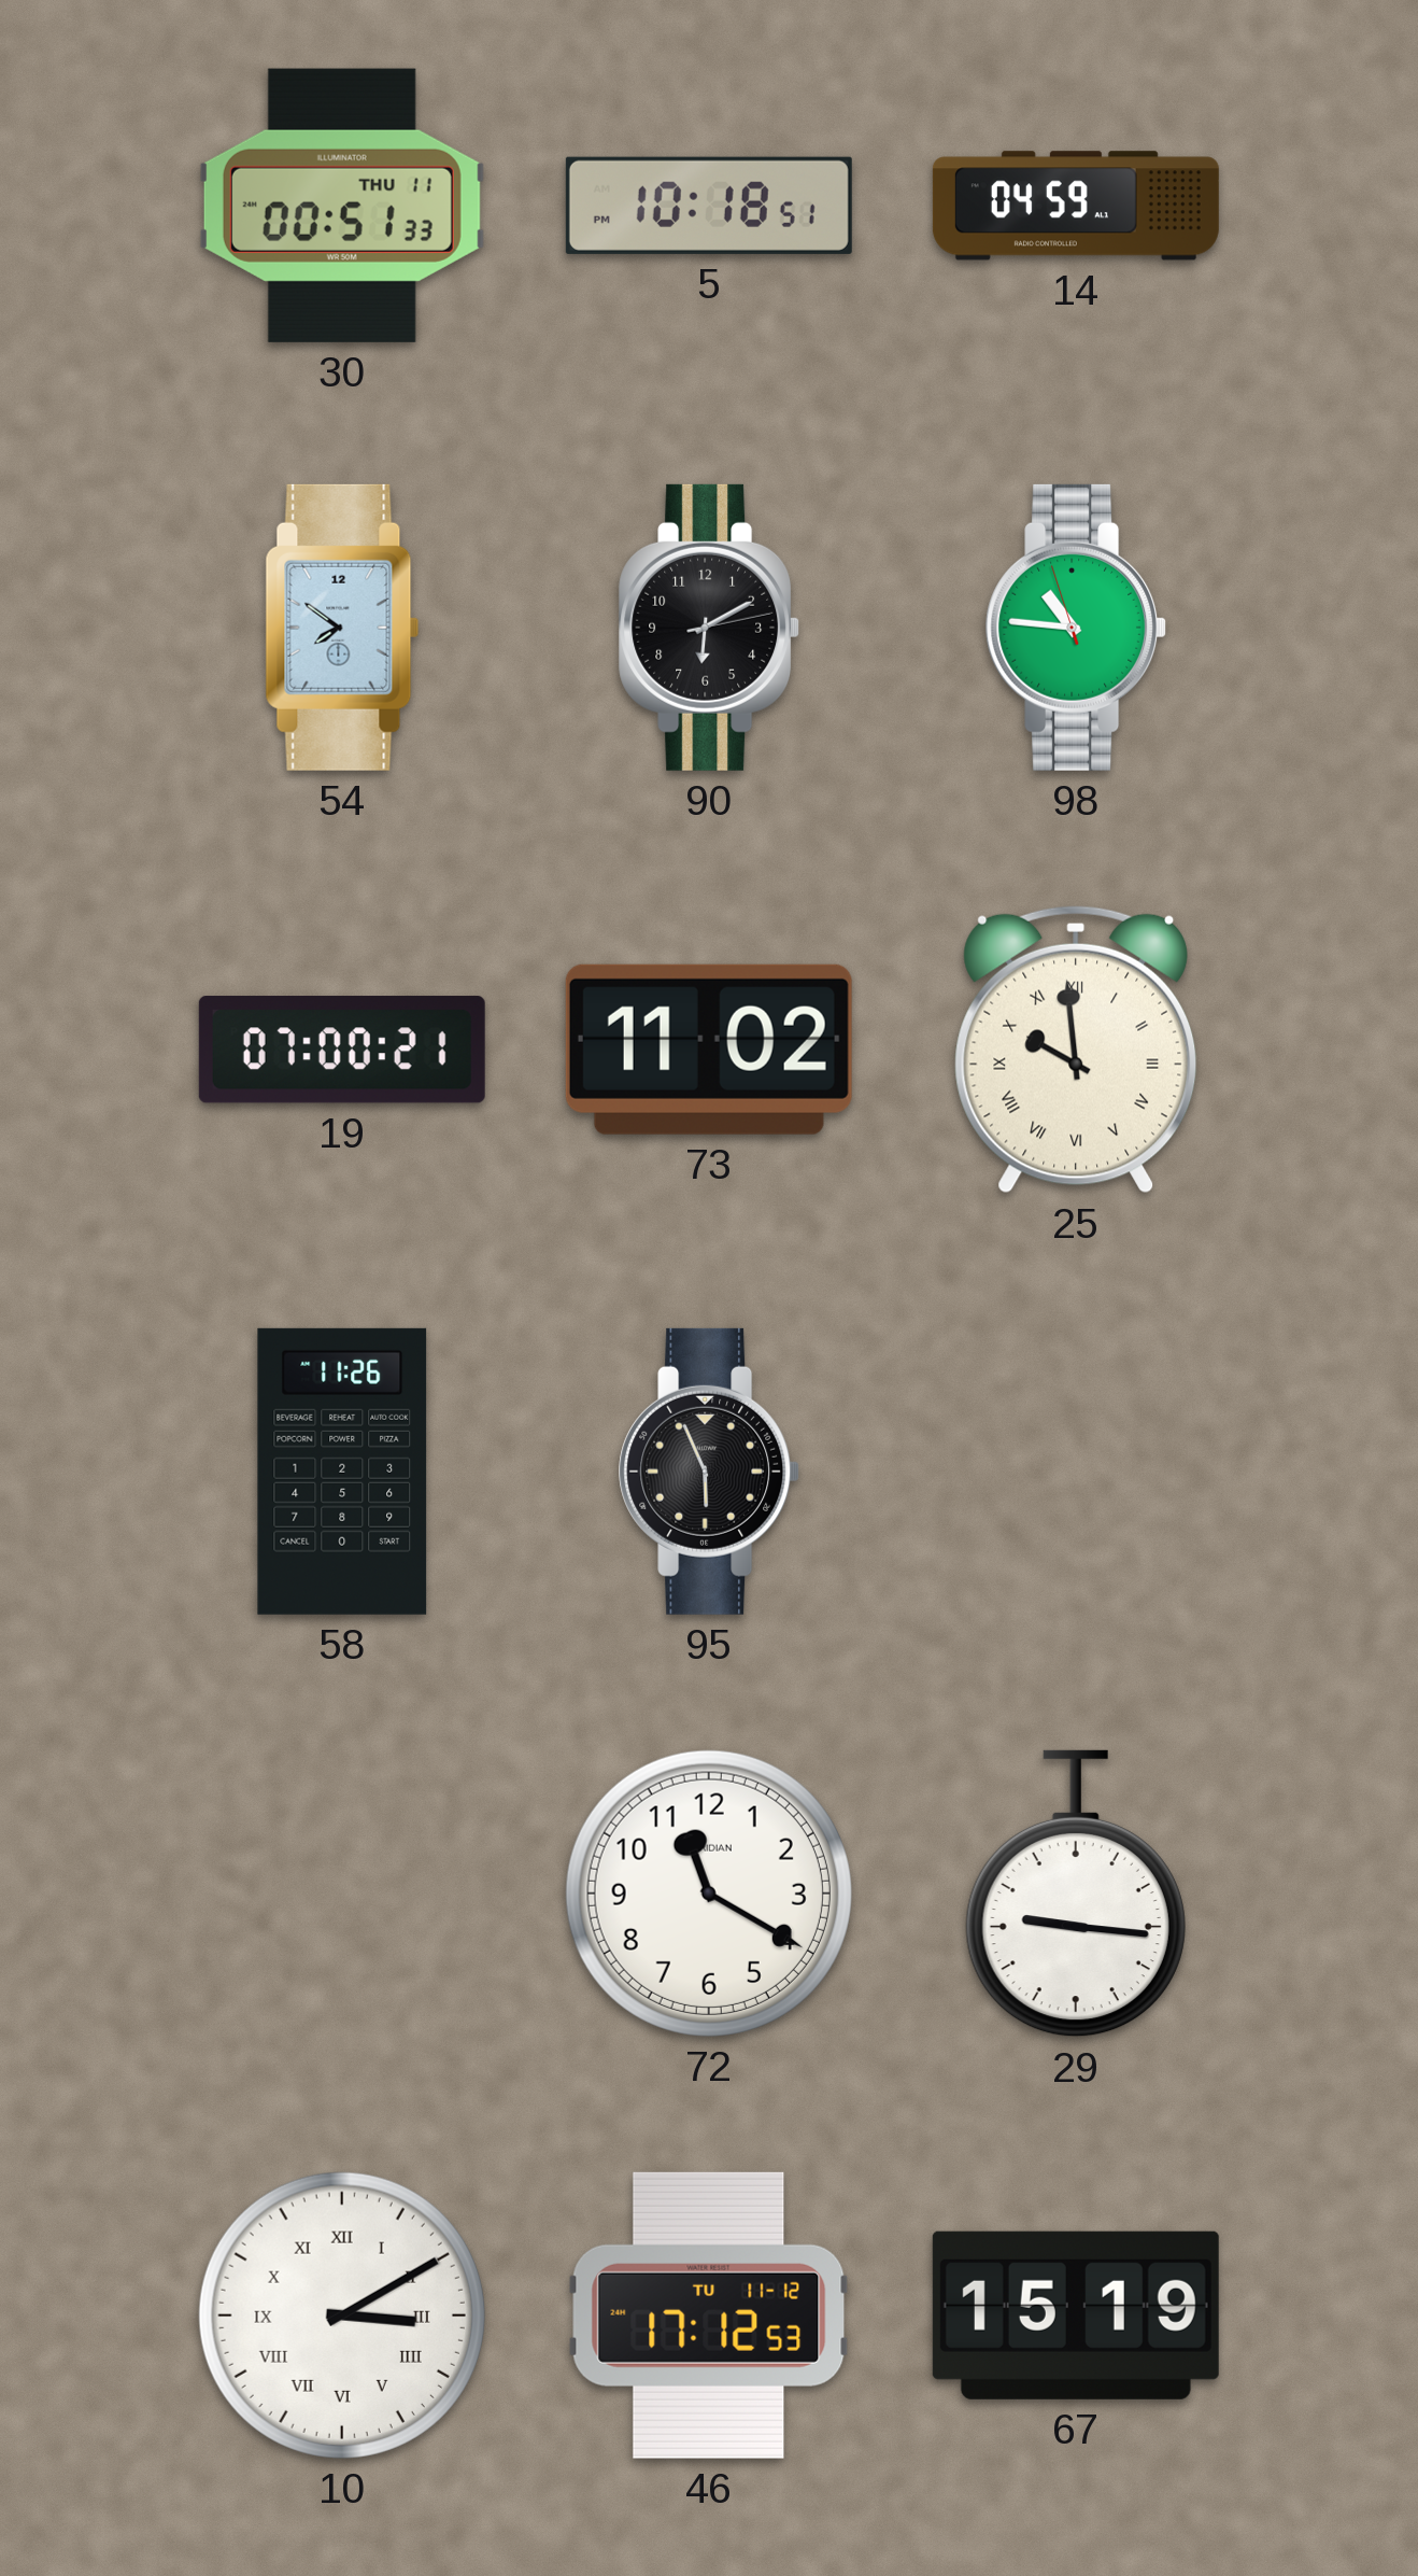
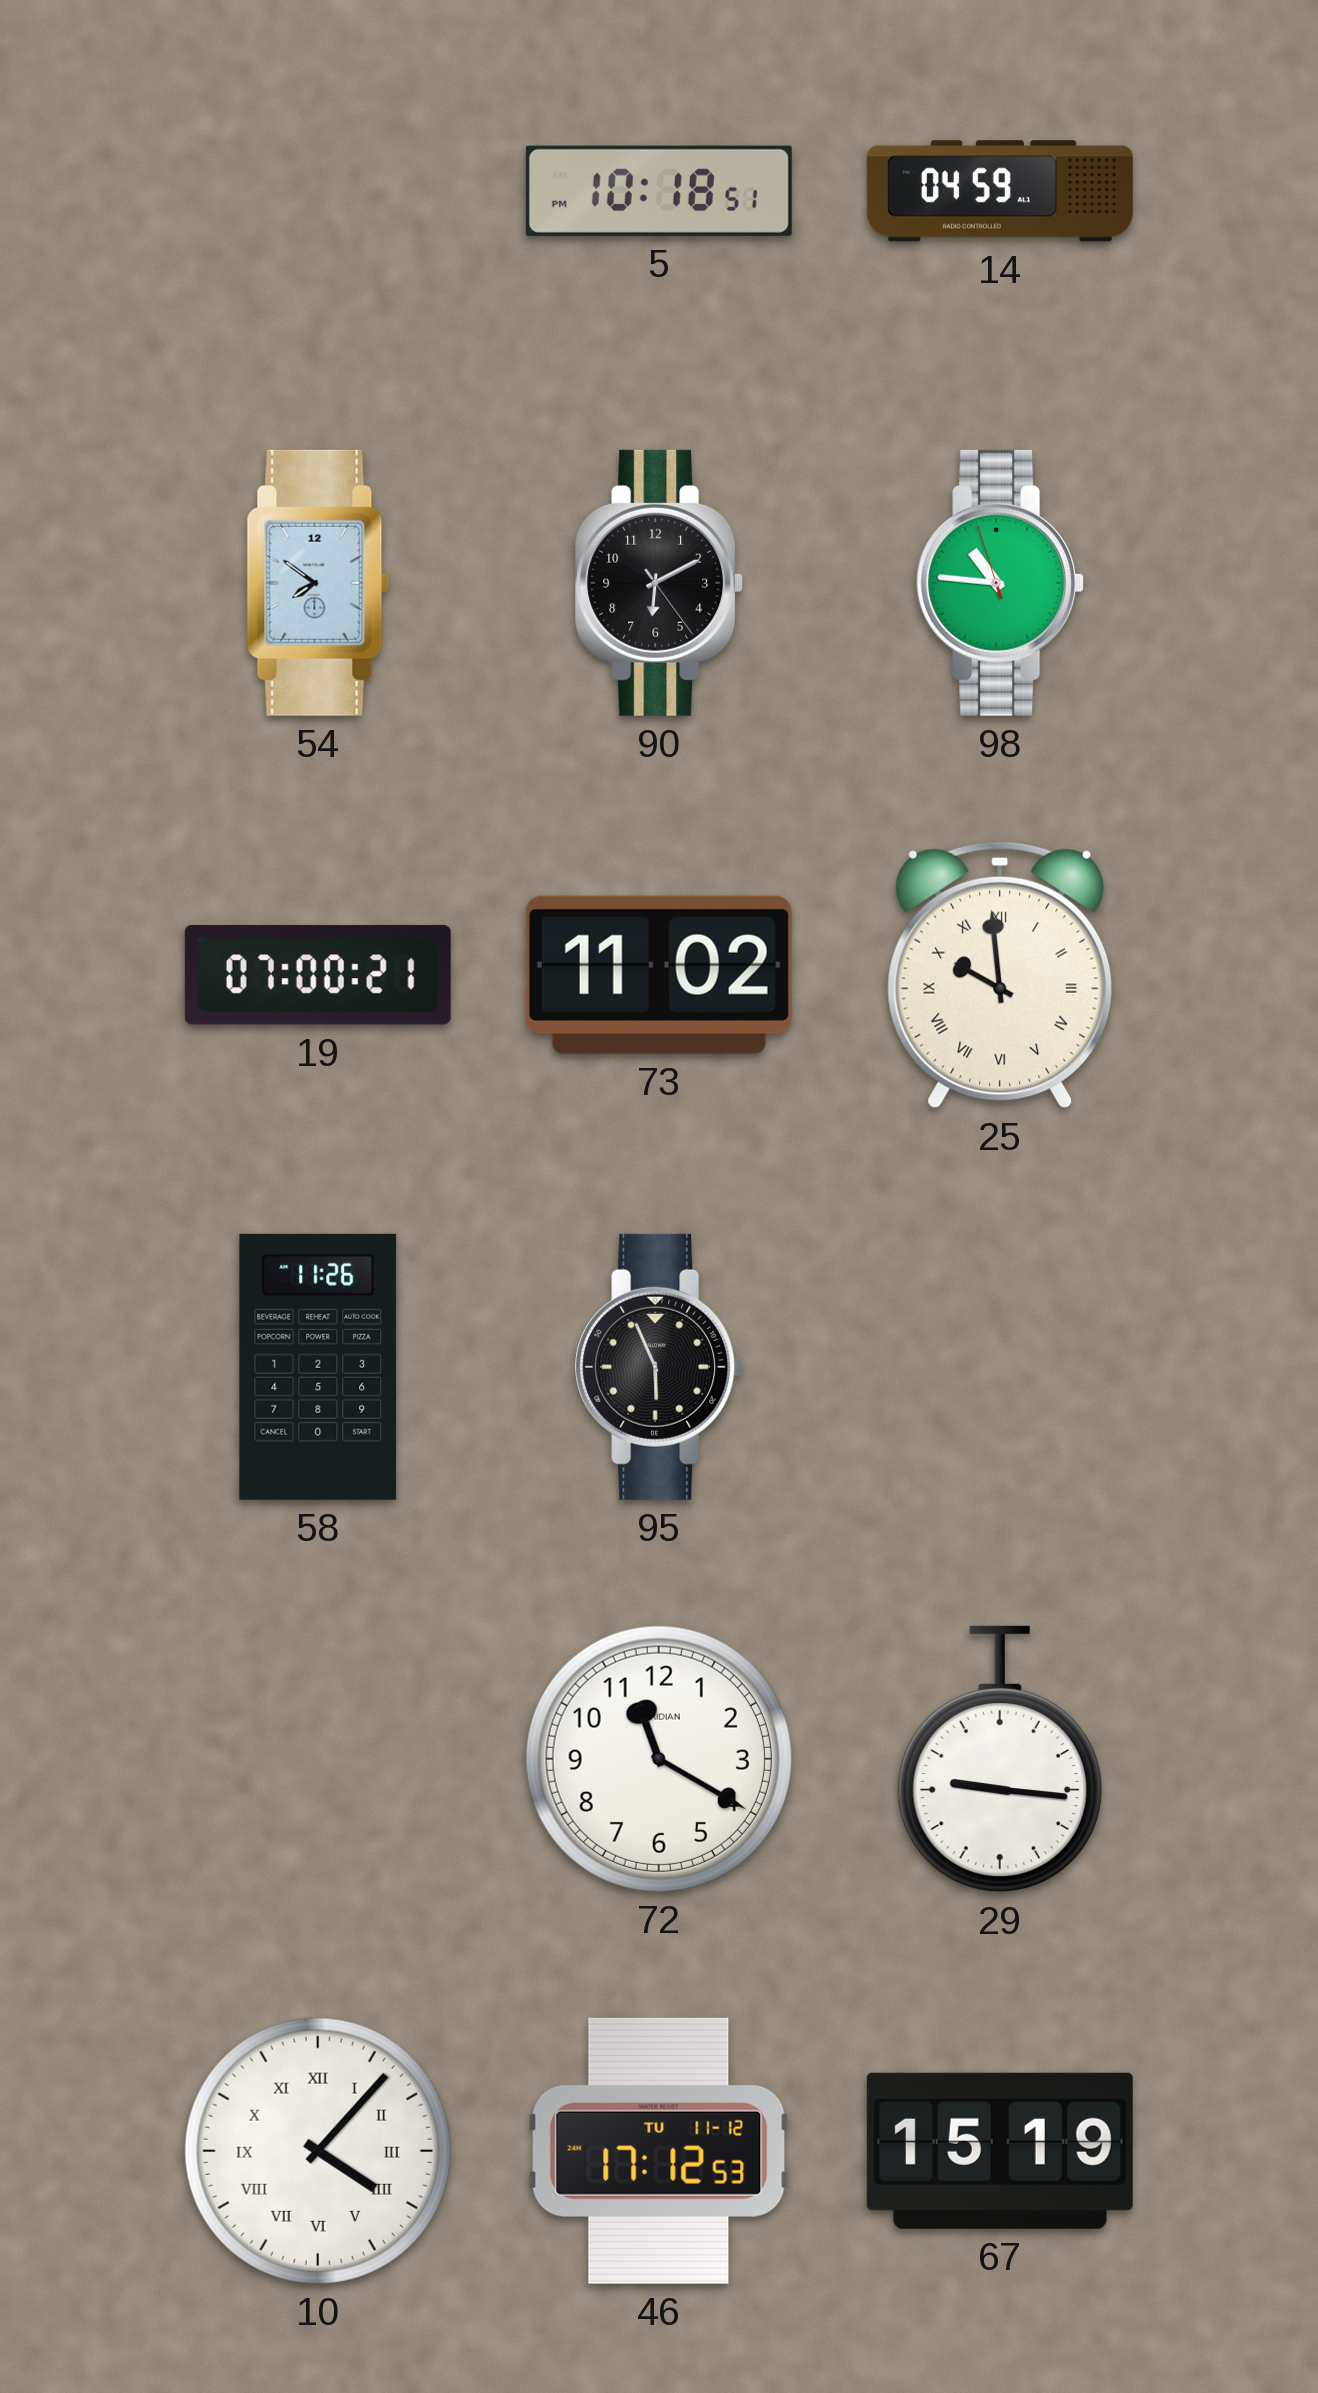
30: 00:51 -> none
90: 6:10:13 -> 6:10:24
10: 3:10 -> 4:07
